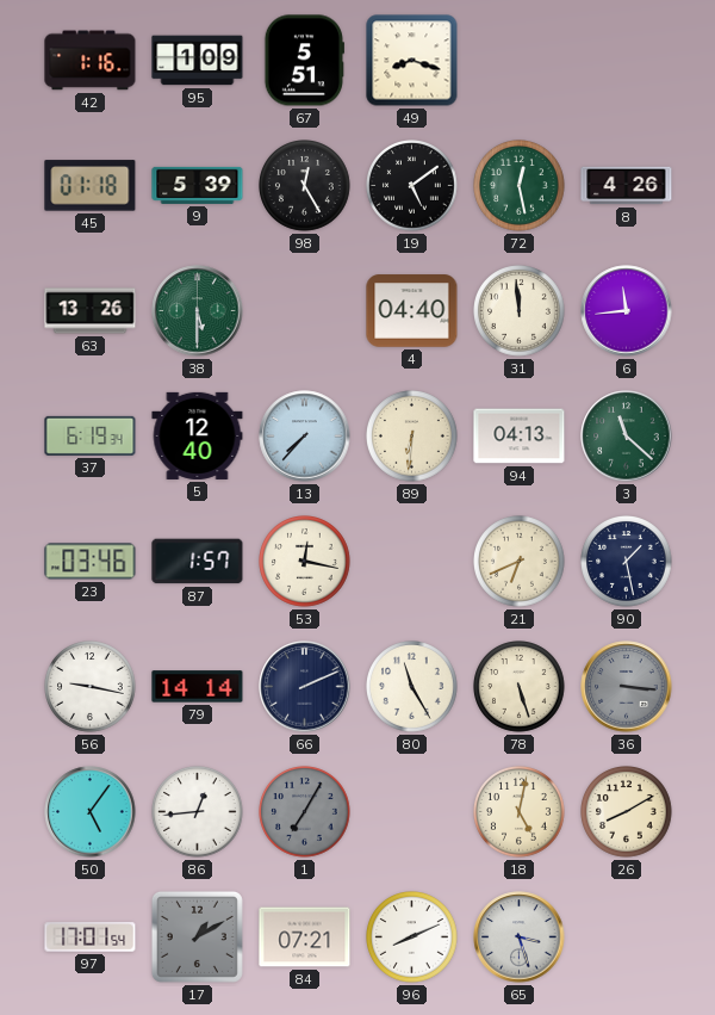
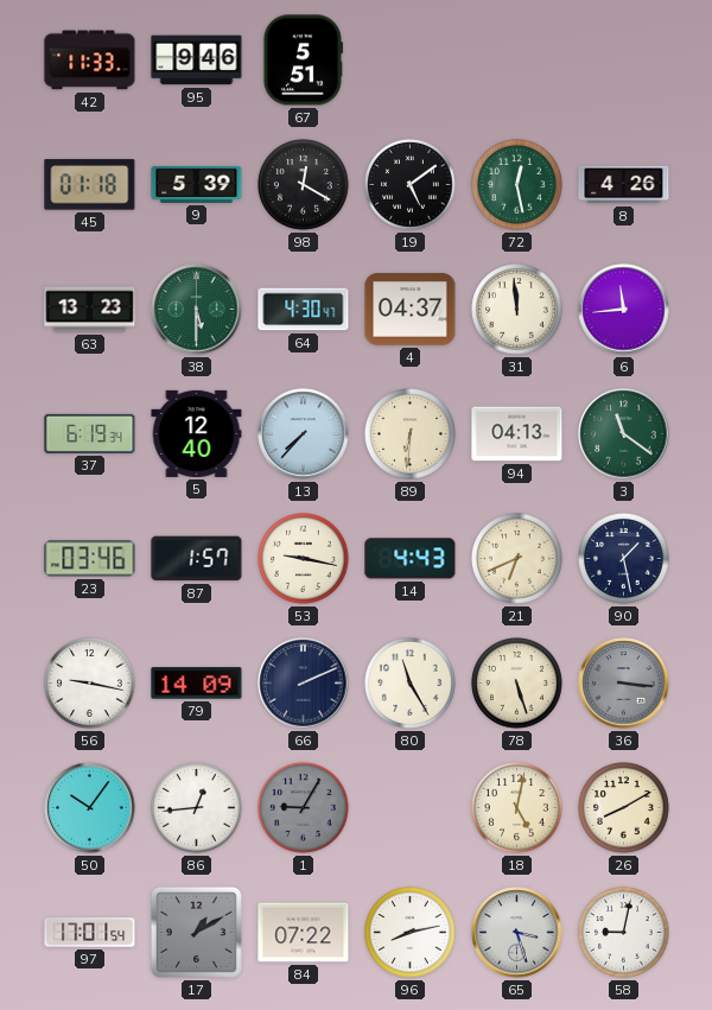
42: 1:16 -> 11:33
95: 1:09 -> 9:46
49: 8:18 -> none
98: 12:25 -> 12:20
63: 13:26 -> 13:23
64: none -> 4:30
4: 04:40 -> 04:37
3: 11:22 -> 11:21
53: 12:17 -> 9:17
14: none -> 4:43
79: 14:14 -> 14:09
50: 5:06 -> 10:06
1: 7:05 -> 9:05
84: 07:21 -> 07:22
96: 8:11 -> 8:13
58: none -> 9:02
